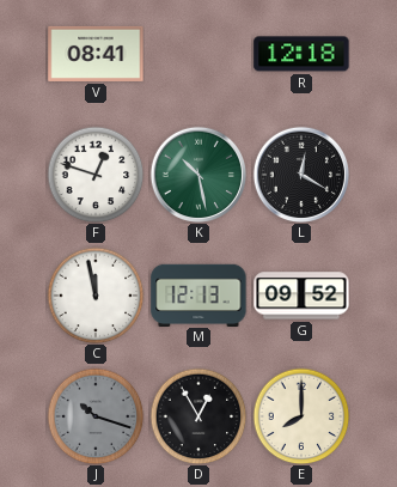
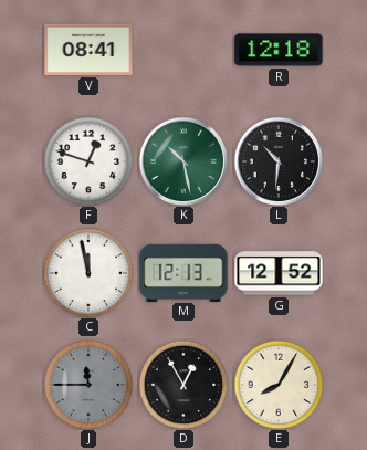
L: 12:20 -> 10:31
G: 09:52 -> 12:52
J: 10:18 -> 11:45
E: 8:00 -> 8:05
